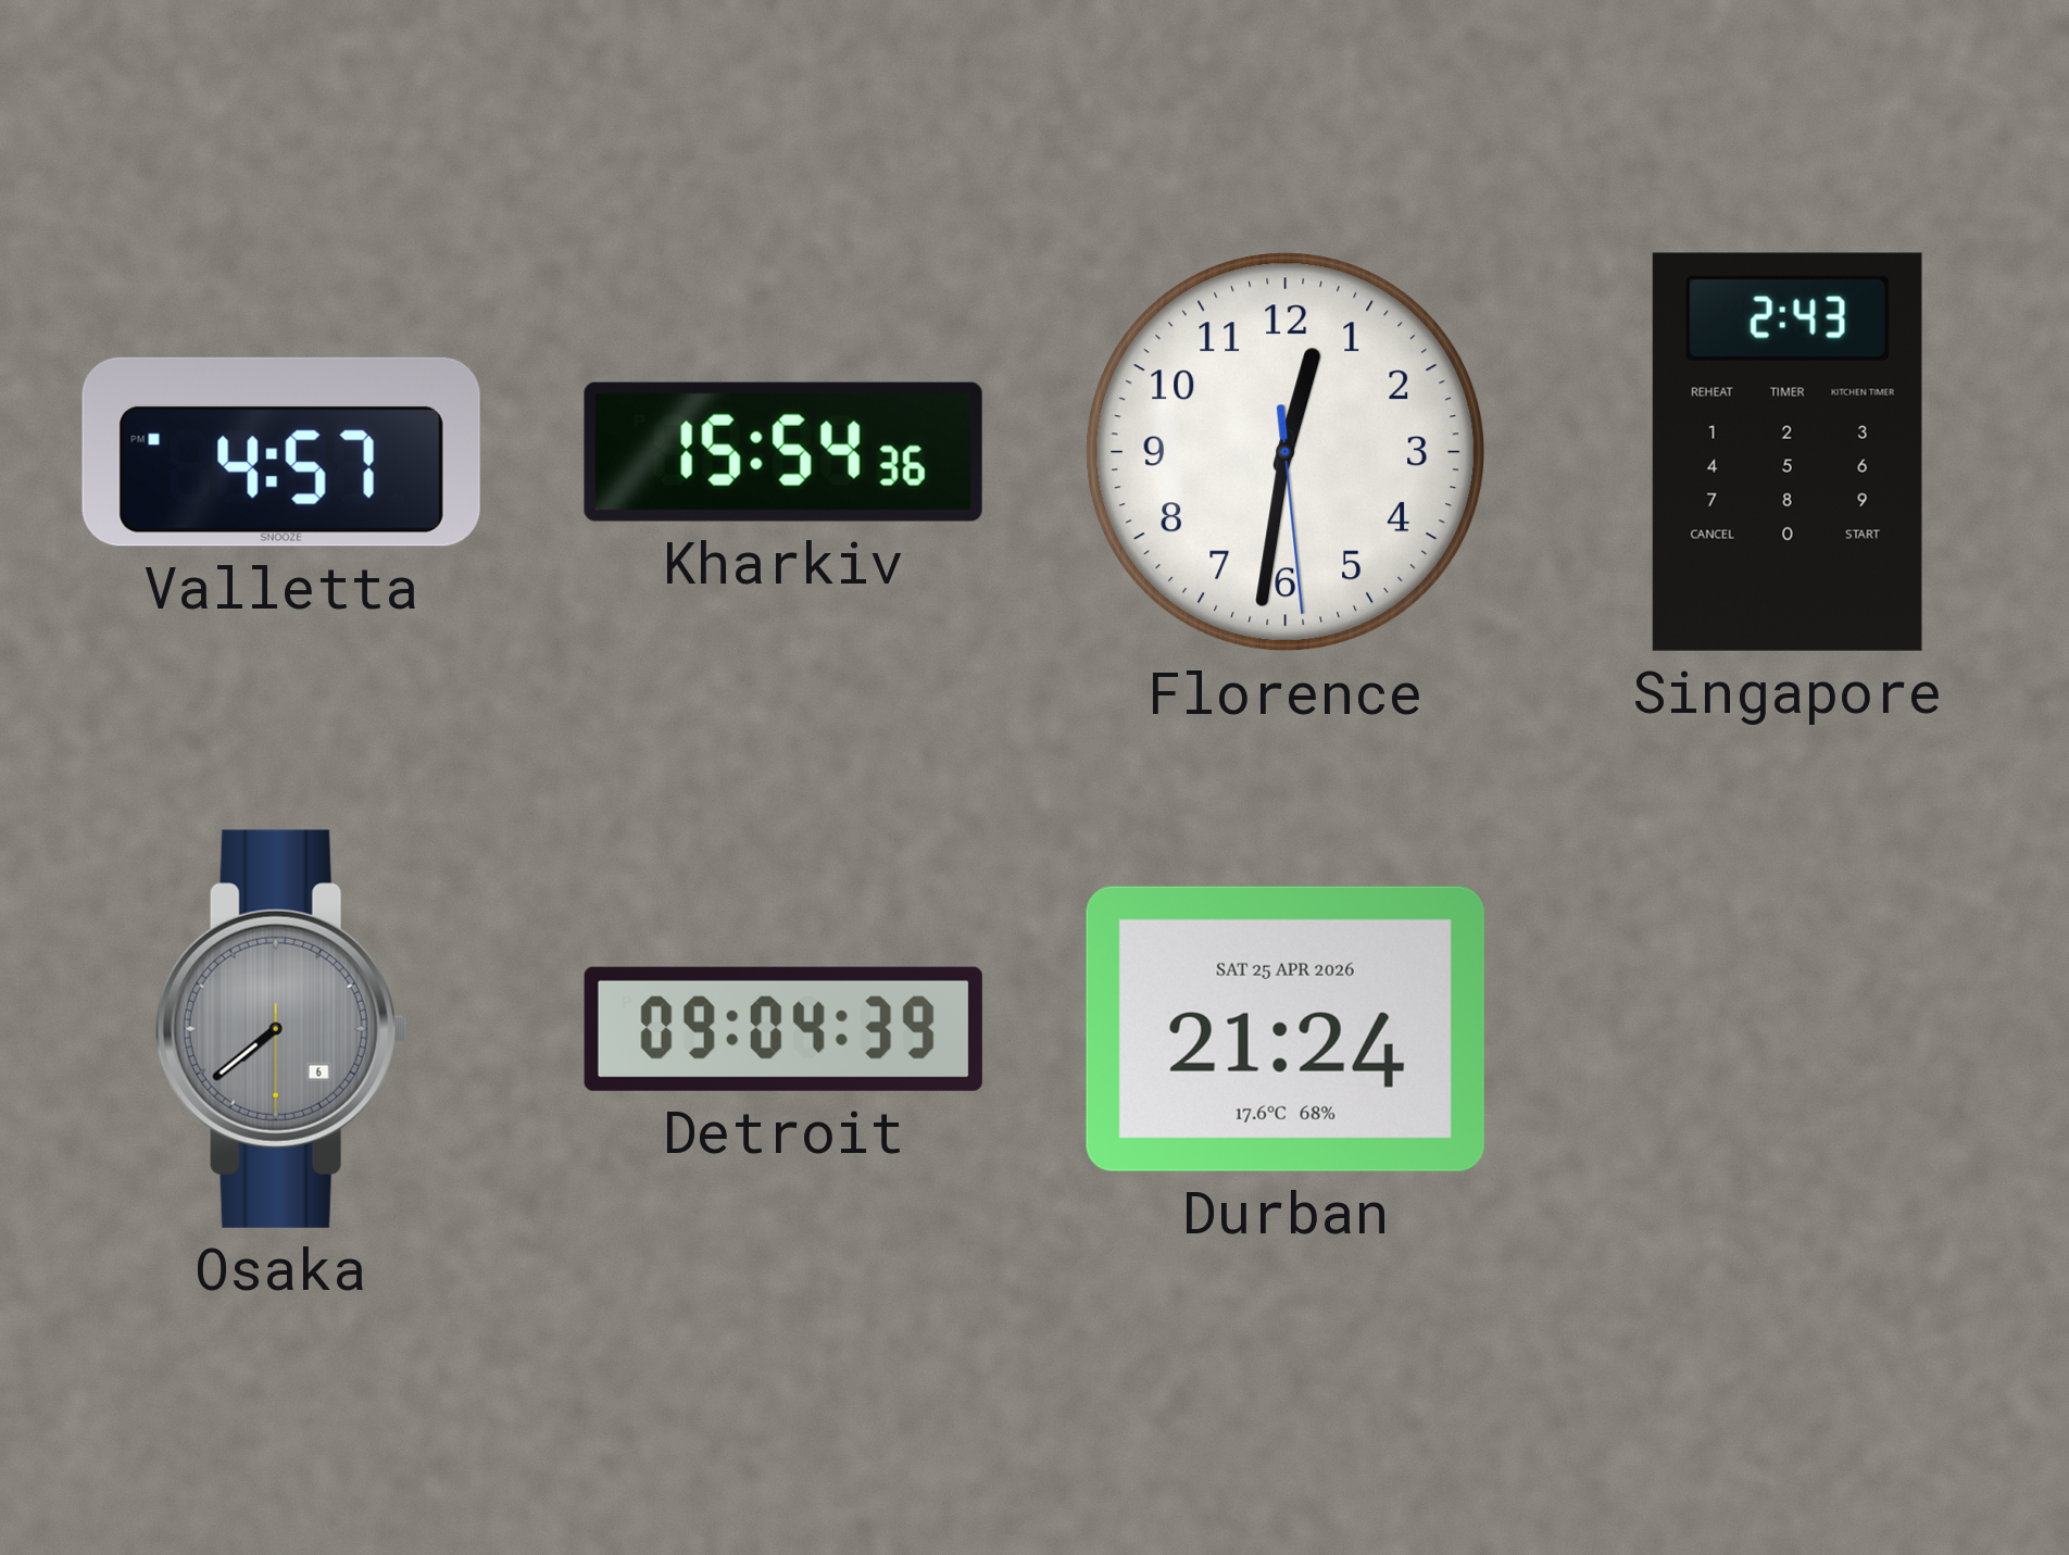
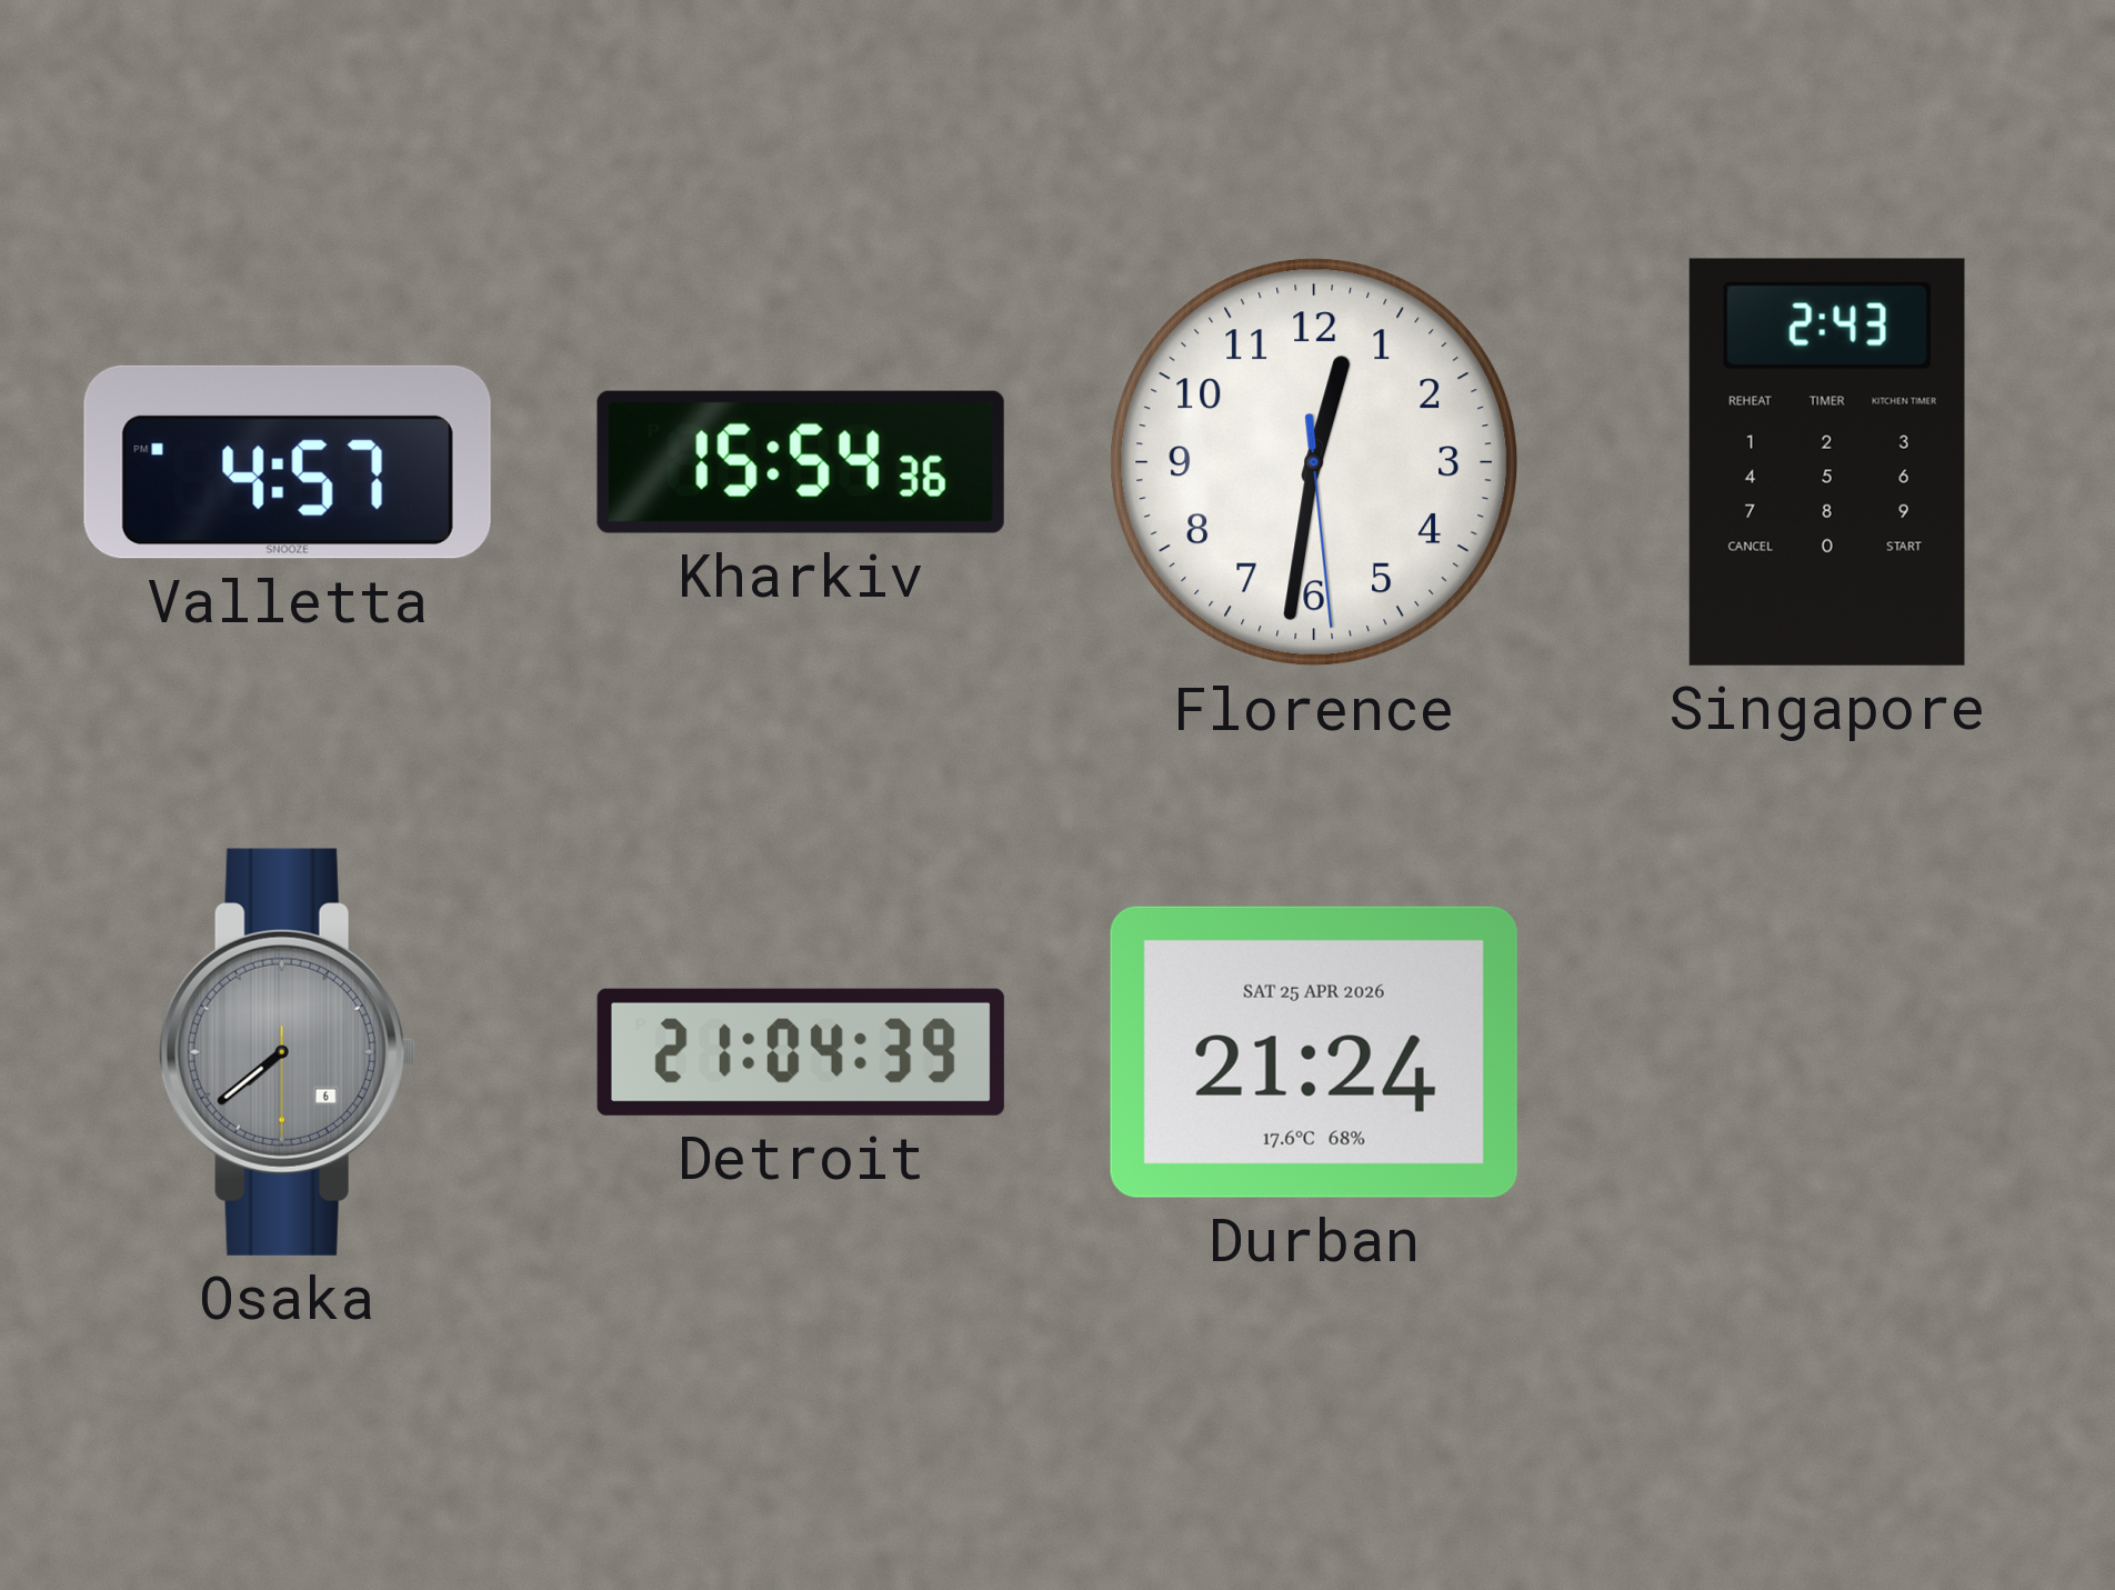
Detroit: 09:04 -> 21:04
